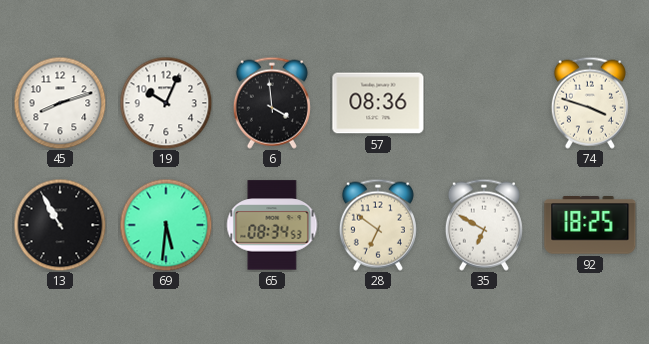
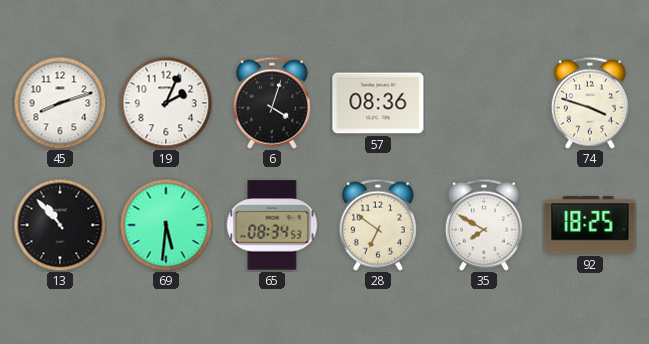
19: 10:04 -> 2:04
6: 3:59 -> 4:03
13: 10:55 -> 10:53
35: 6:50 -> 7:50
